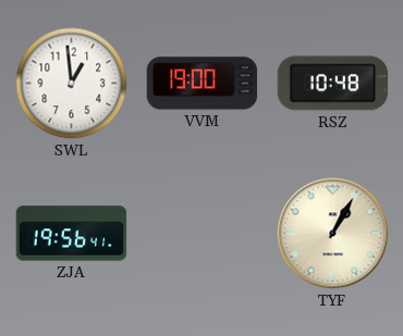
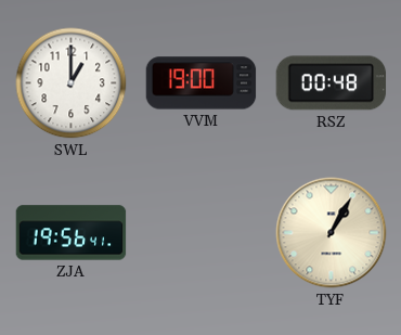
SWL: 12:59 -> 1:00
RSZ: 10:48 -> 00:48
